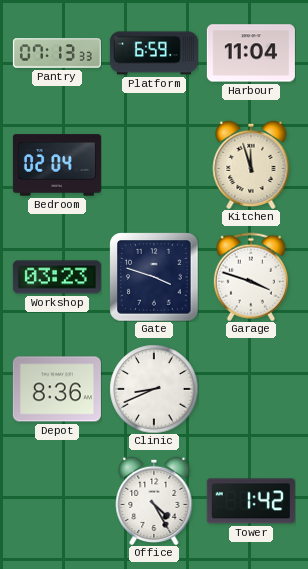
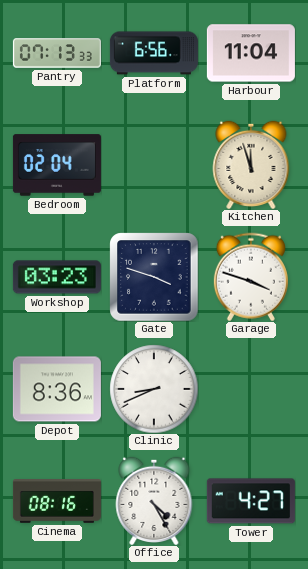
Platform: 6:59 -> 6:56
Cinema: none -> 08:16
Tower: 1:42 -> 4:27
